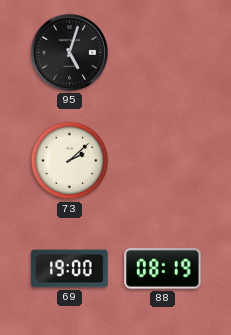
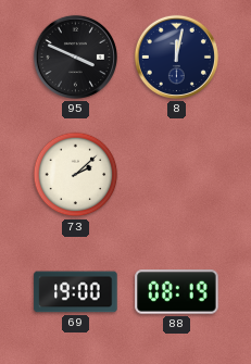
95: 5:03 -> 3:49
8: none -> 12:02
